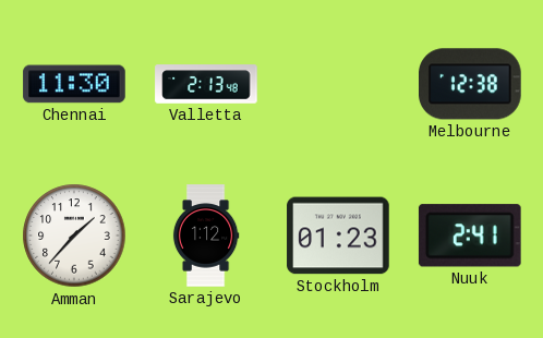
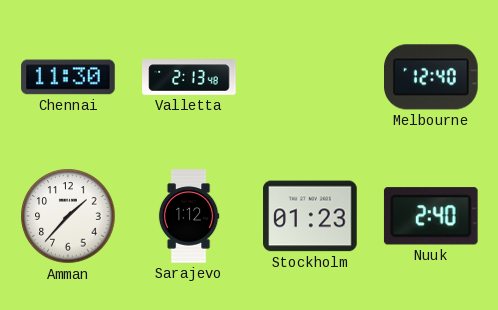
Melbourne: 12:38 -> 12:40
Nuuk: 2:41 -> 2:40
